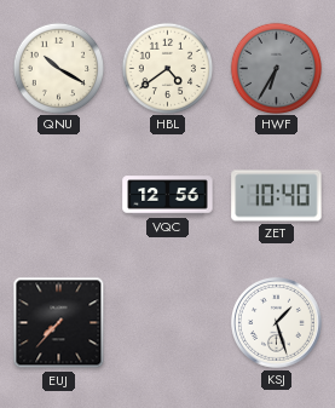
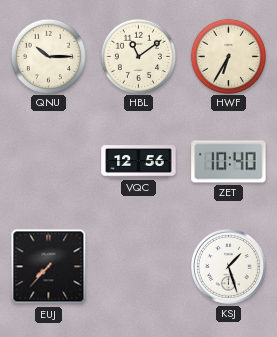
QNU: 10:20 -> 10:15
HBL: 4:39 -> 11:09
HWF dial: grey -> cream
